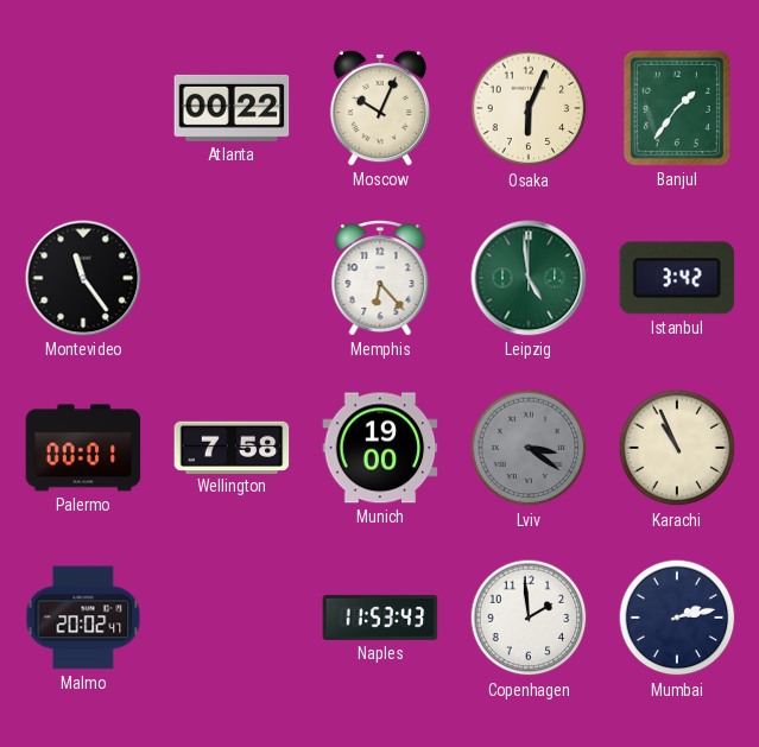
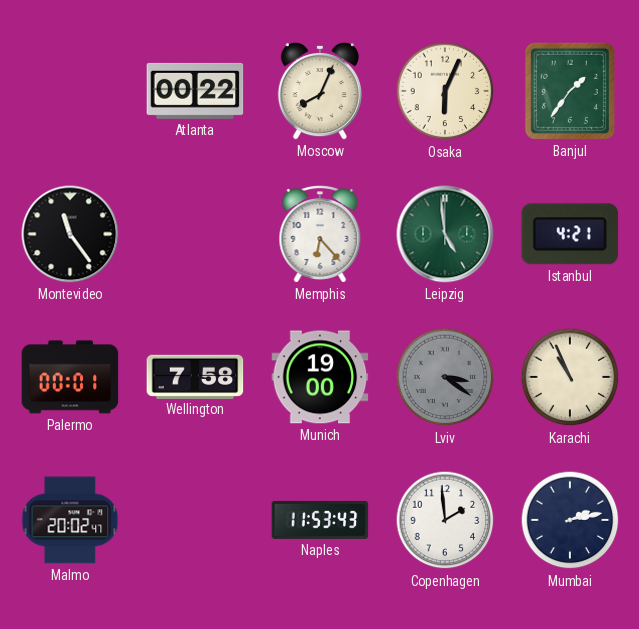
Moscow: 10:04 -> 8:04
Istanbul: 3:42 -> 4:21
